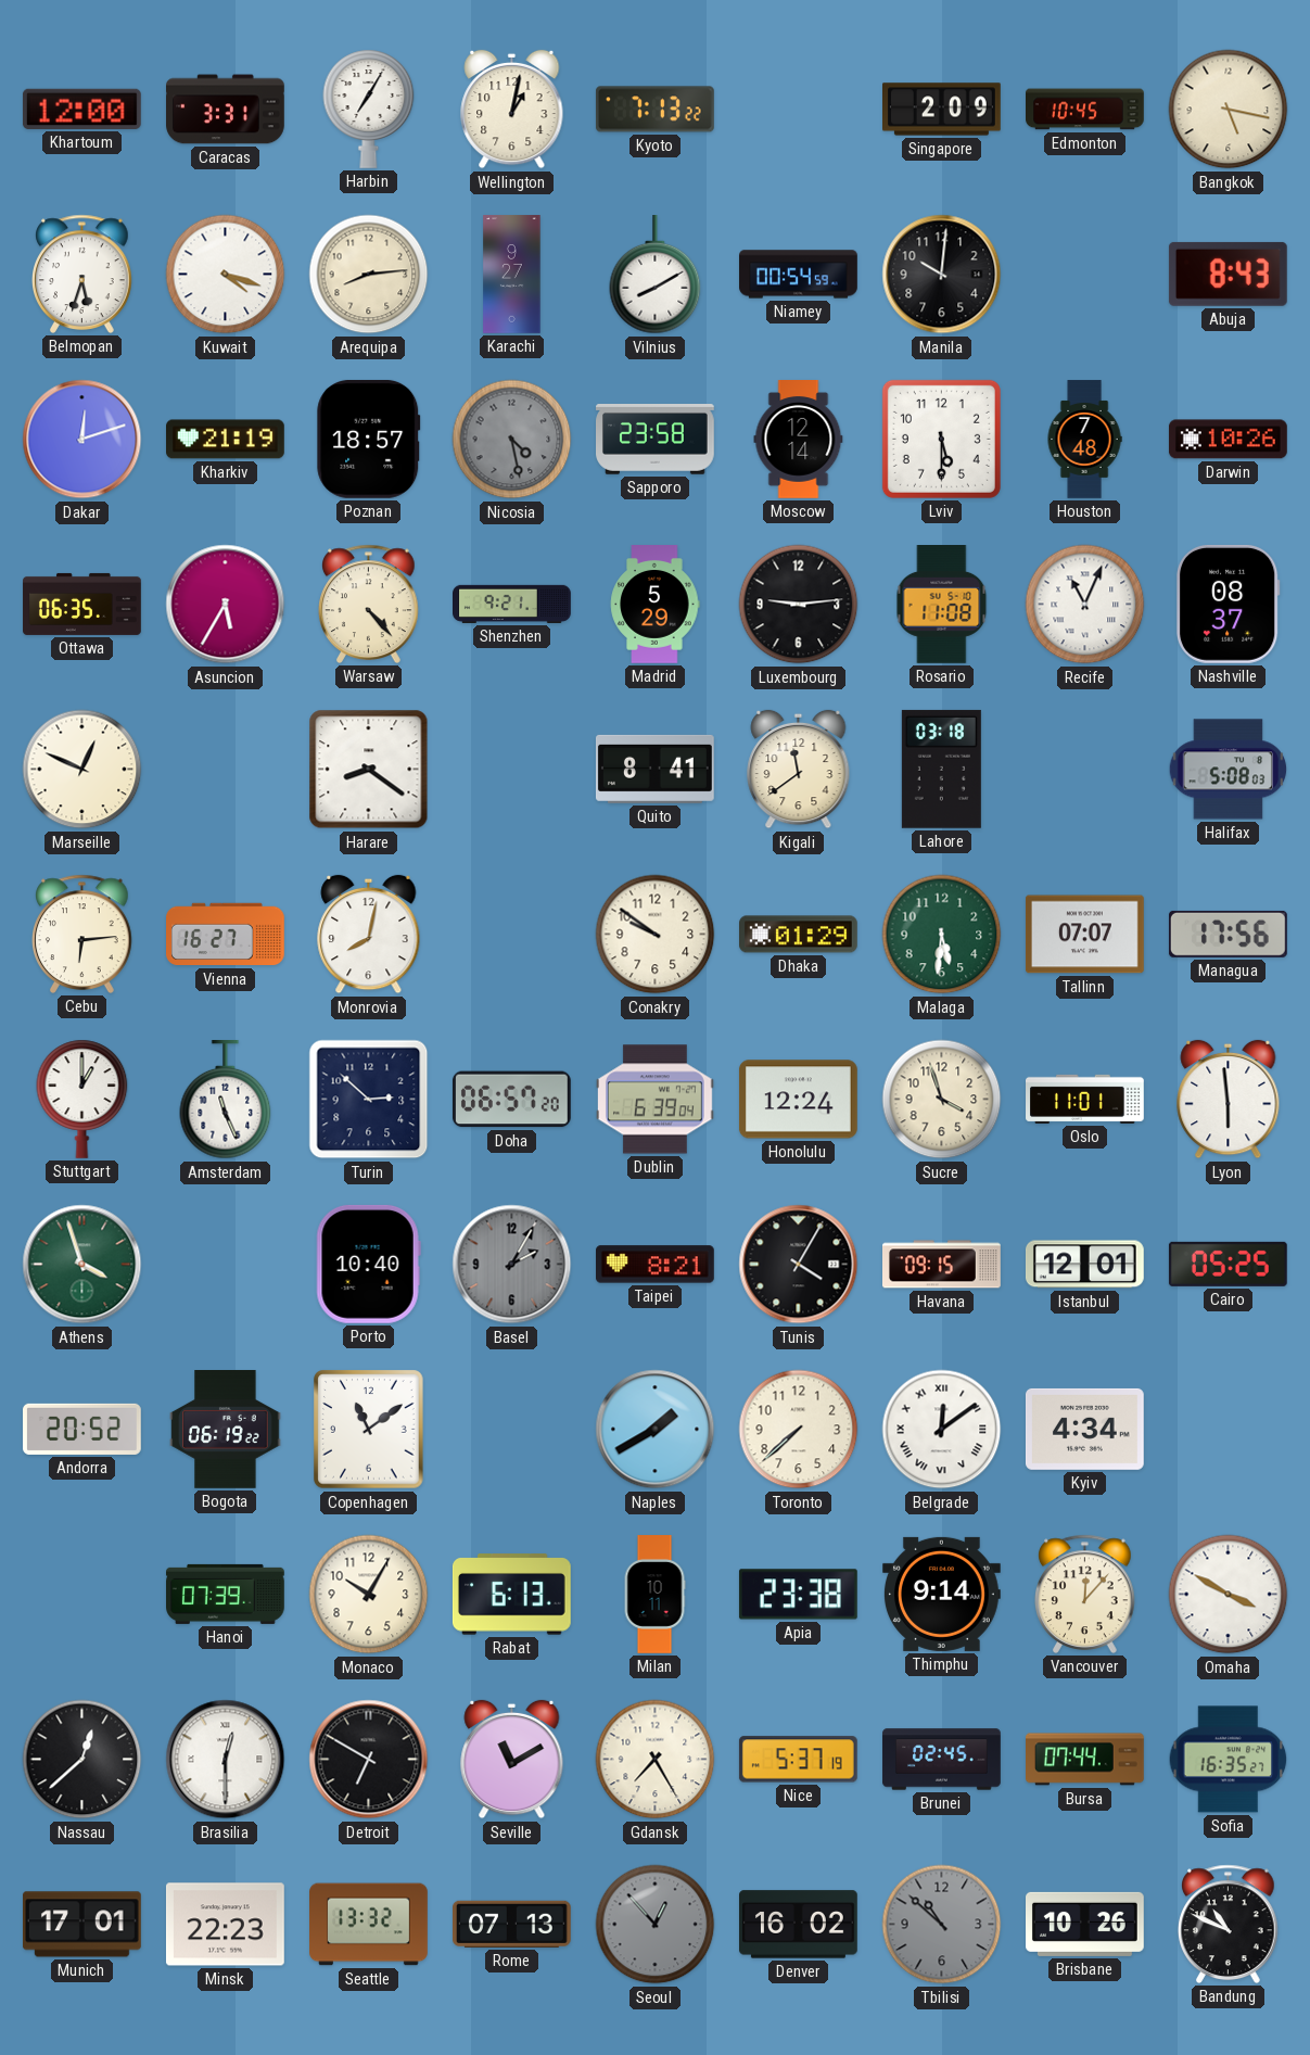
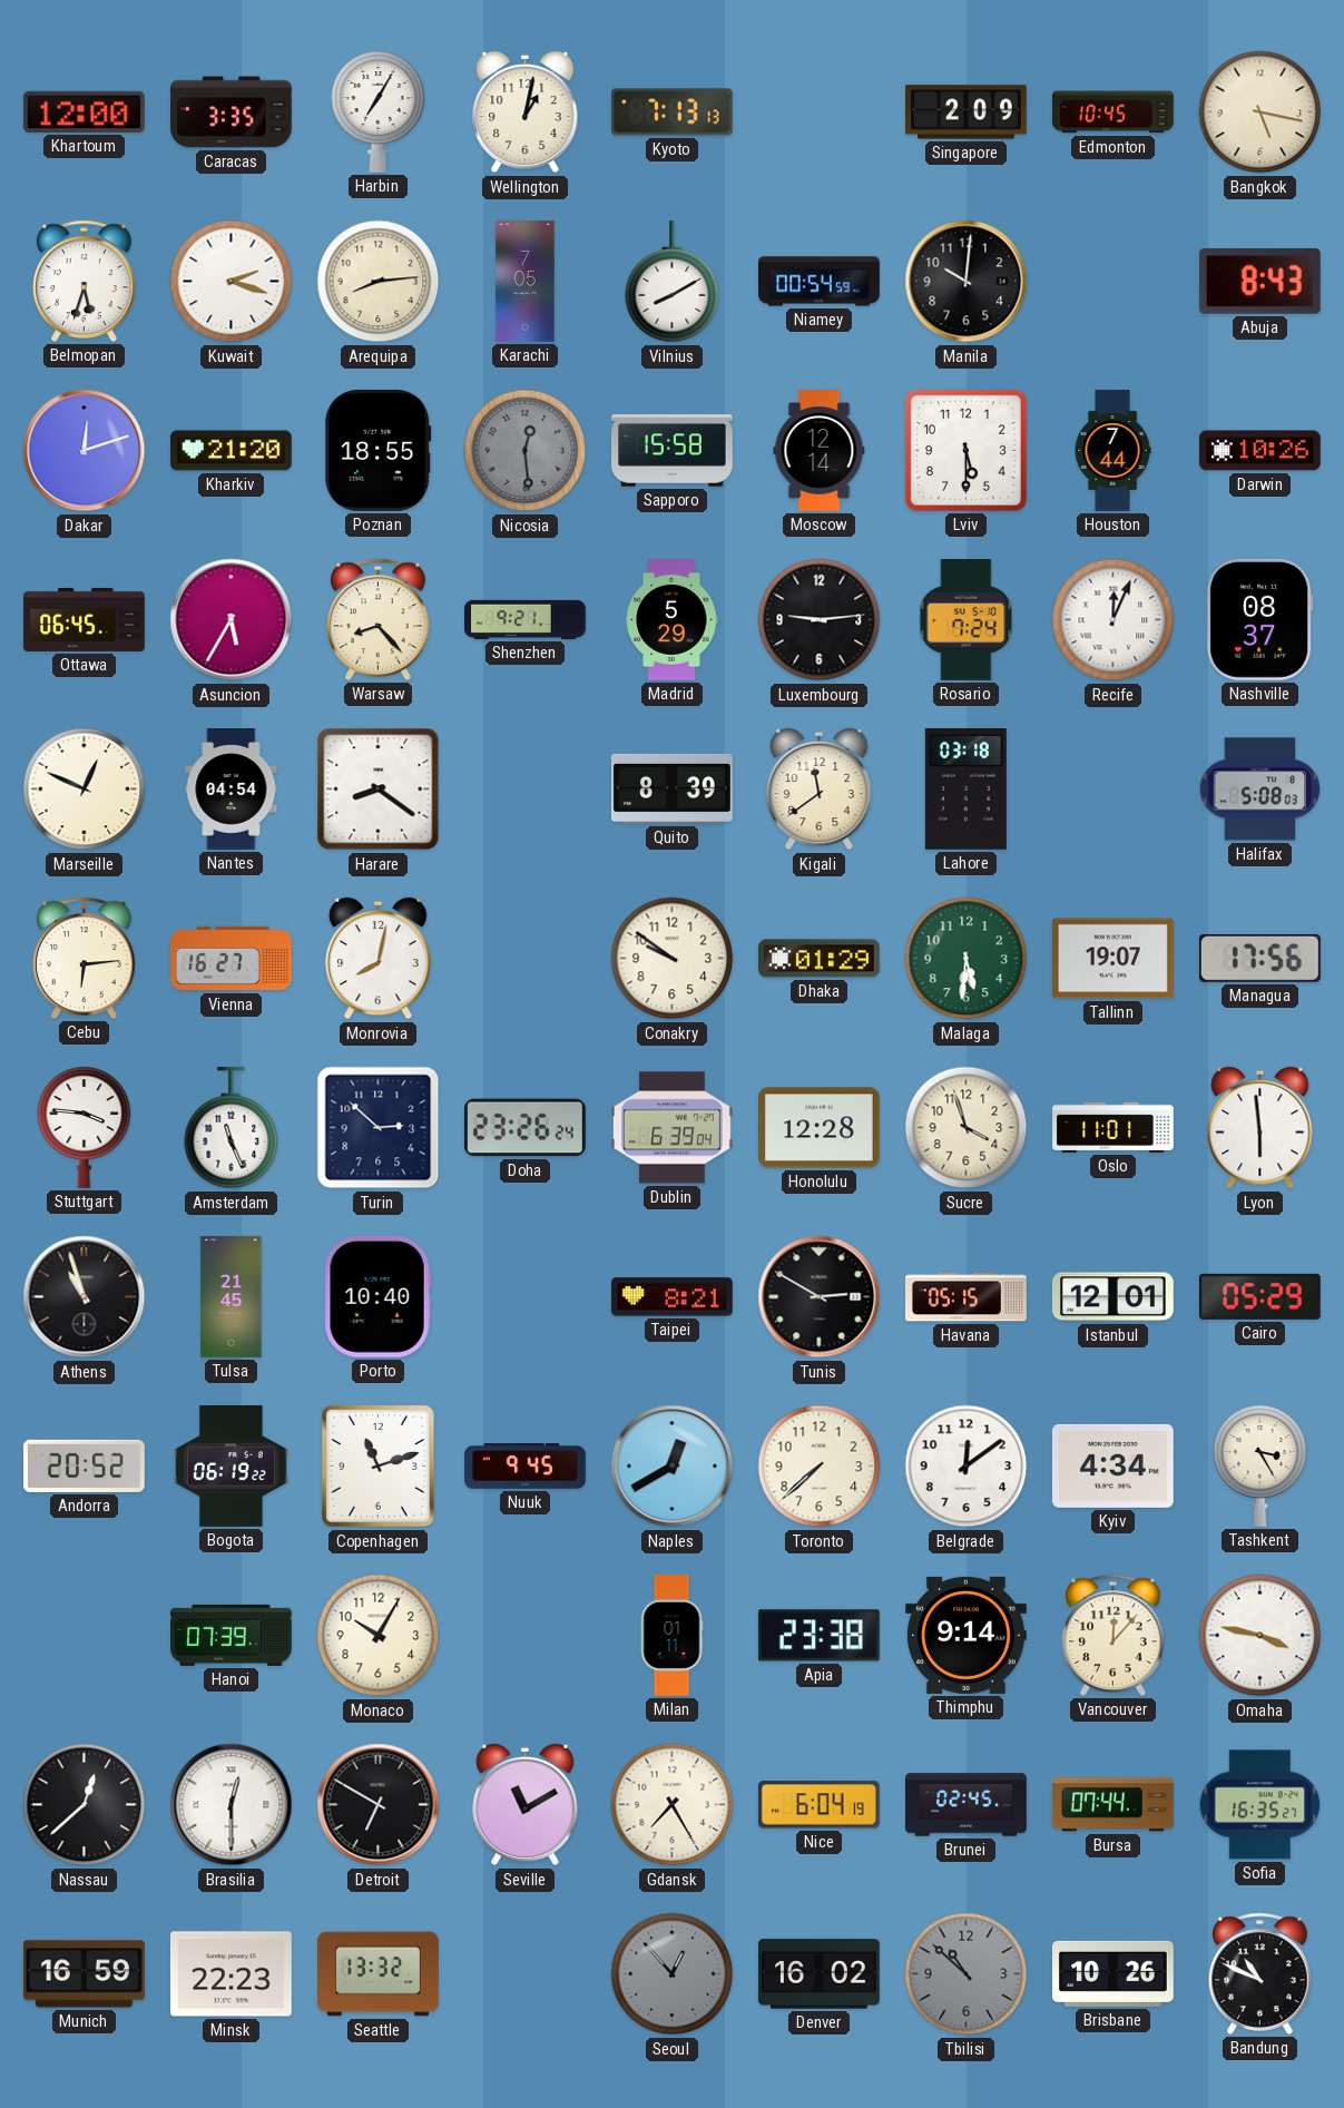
Caracas: 3:31 -> 3:35
Kyoto: 7:13:22 -> 7:13:13
Kuwait: 4:18 -> 2:18
Karachi: 9:27 -> 7:05
Kharkiv: 21:19 -> 21:20
Poznan: 18:57 -> 18:55
Nicosia: 4:28 -> 12:29
Sapporo: 23:58 -> 15:58
Houston: 7:48 -> 7:44
Ottawa: 06:35 -> 06:45
Warsaw: 4:23 -> 8:23
Rosario: 11:08 -> 7:24
Recife: 11:04 -> 12:04
Nantes: none -> 04:54
Quito: 8:41 -> 8:39
Tallinn: 07:07 -> 19:07
Stuttgart: 1:00 -> 3:46
Doha: 06:57 -> 23:26
Honolulu: 12:24 -> 12:28
Athens: 3:57 -> 10:57
Athens dial: green -> black
Tulsa: none -> 21:45
Basel: 2:05 -> none
Tunis: 4:05 -> 2:50
Havana: 09:15 -> 05:15
Cairo: 05:25 -> 05:29
Copenhagen: 11:09 -> 11:12
Nuuk: none -> 9:45
Naples: 1:40 -> 12:40
Belgrade numerals: Roman -> Arabic
Tashkent: none -> 3:25
Rabat: 6:13 -> none
Milan: 10:11 -> 01:11
Omaha: 3:50 -> 3:47
Nice: 5:37 -> 6:04
Munich: 17:01 -> 16:59
Rome: 07:13 -> none
